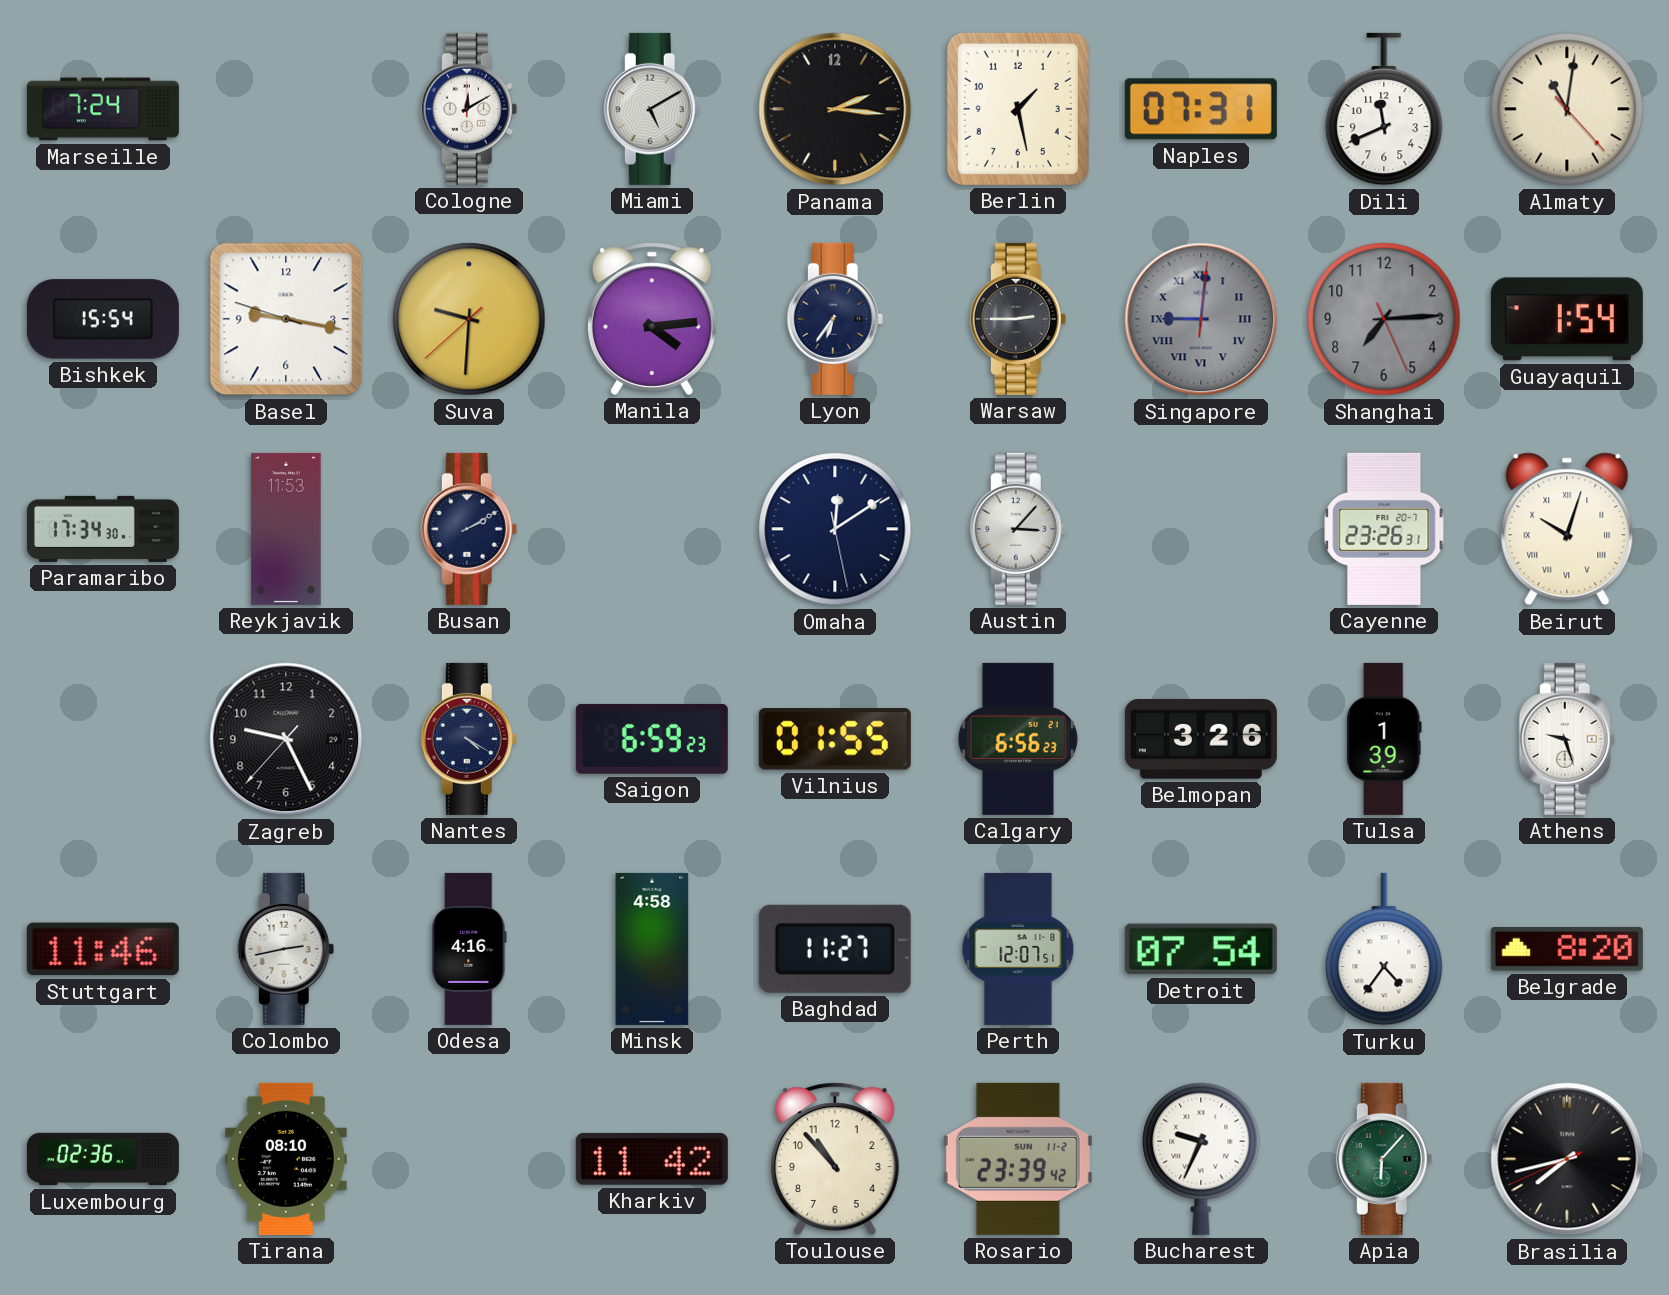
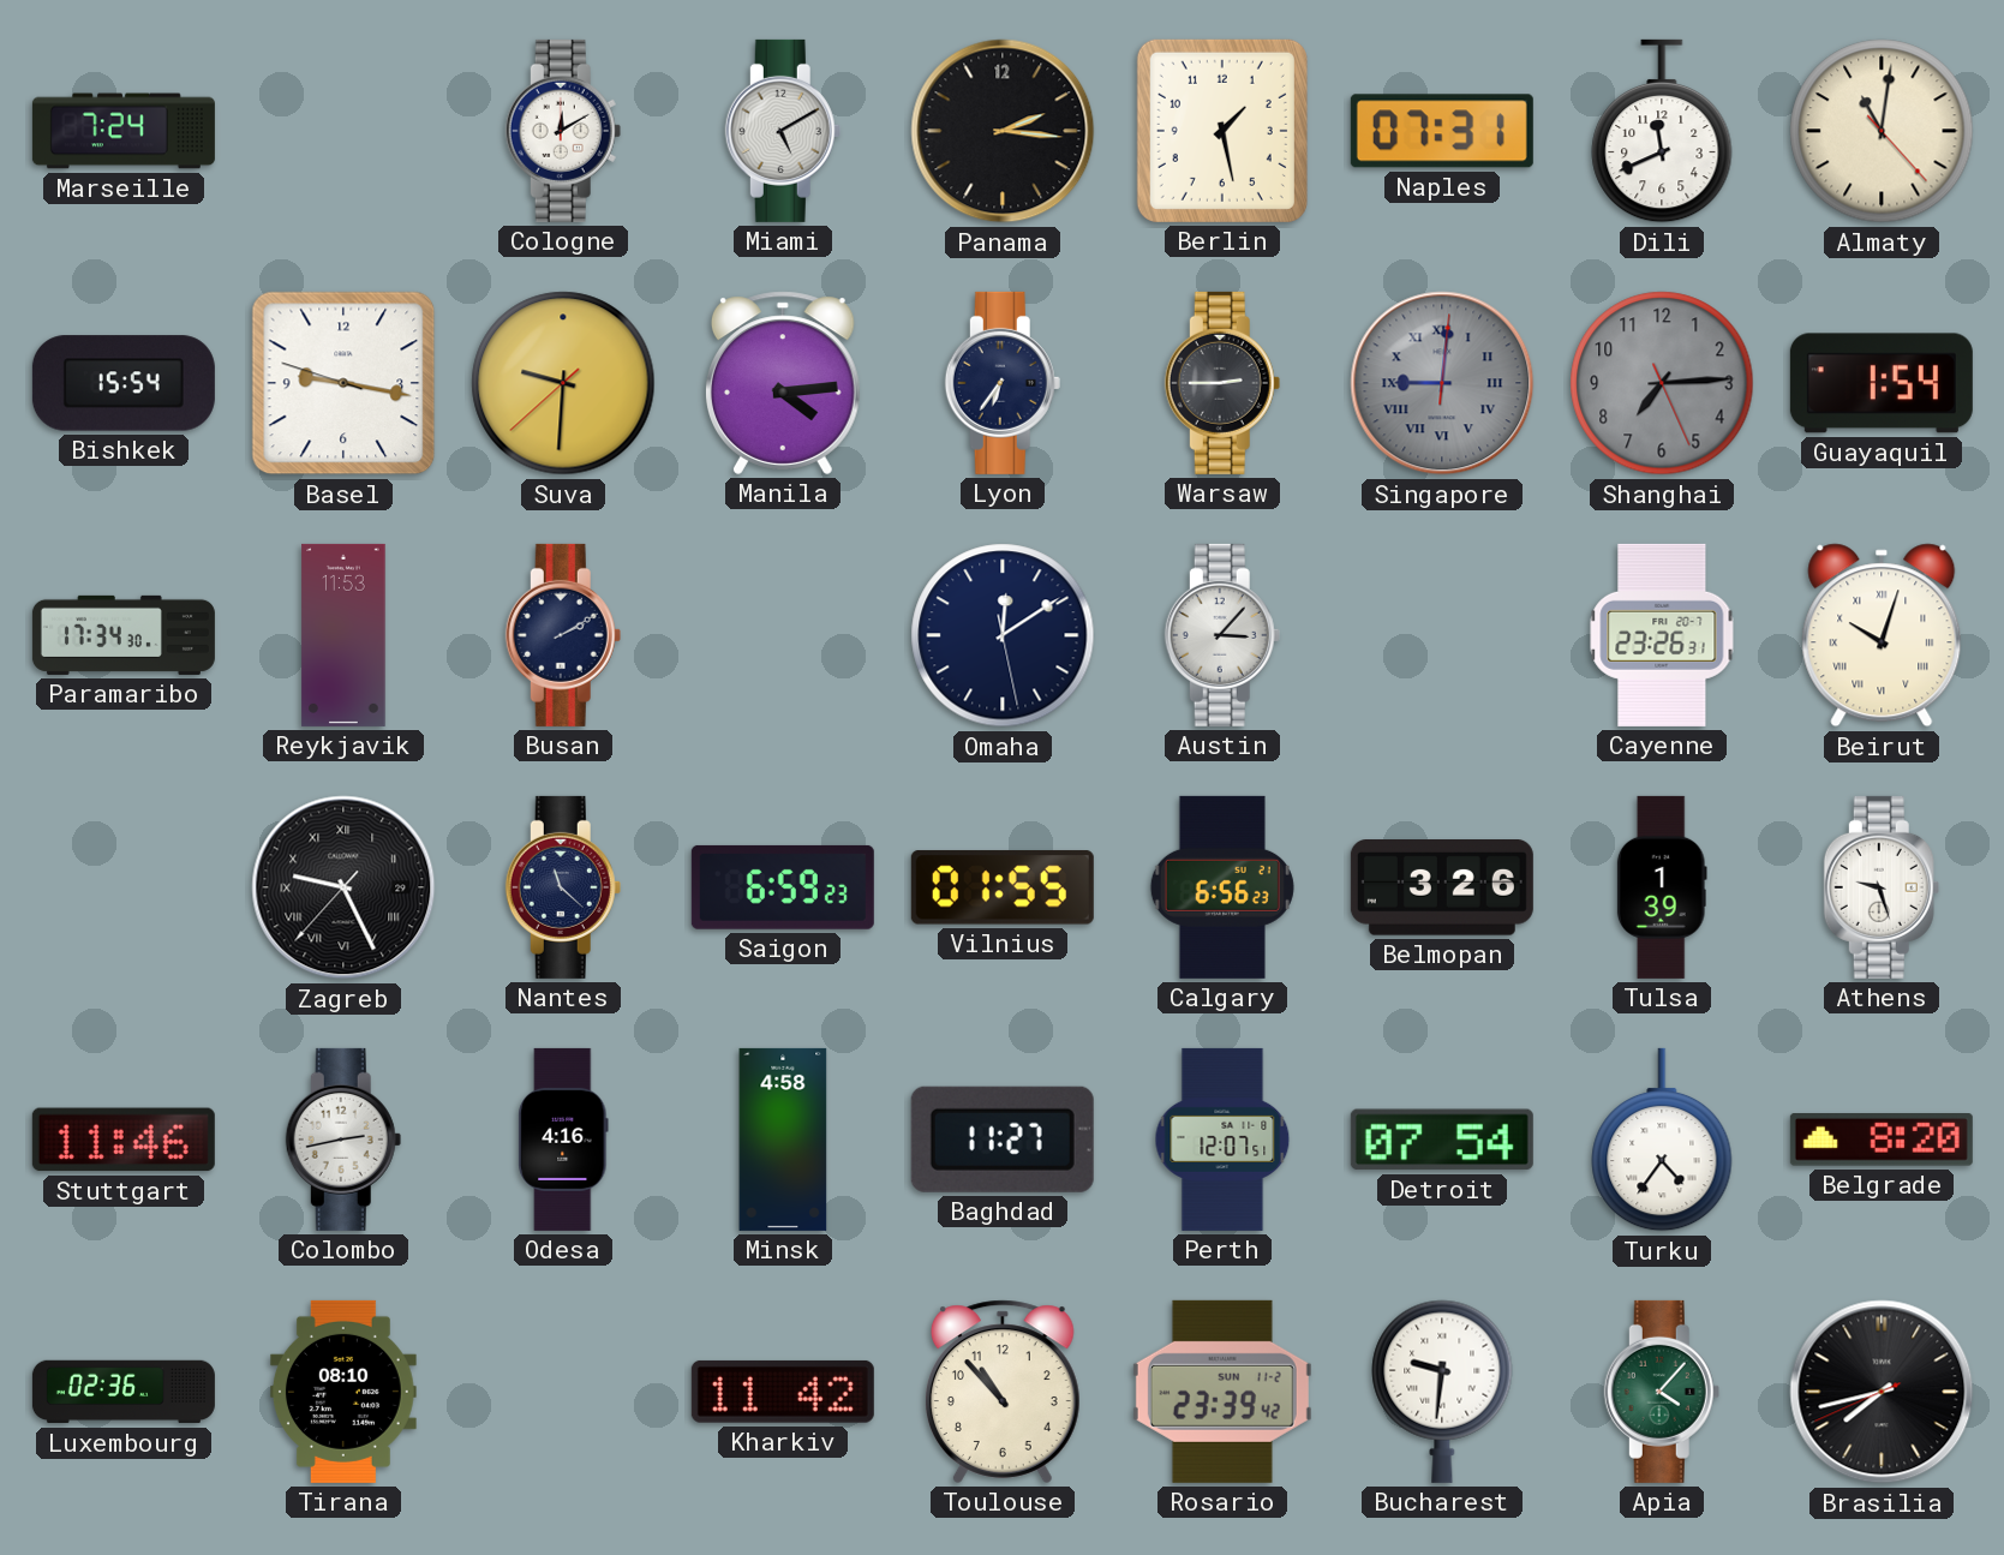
Zagreb numerals: Arabic -> Roman
Nantes: 4:20 -> 11:22
Bucharest: 9:34 -> 9:31
Apia: 6:07 -> 4:07
